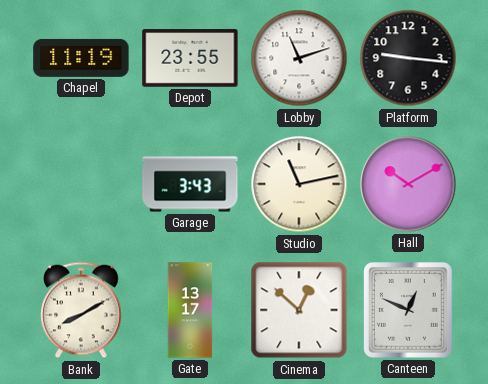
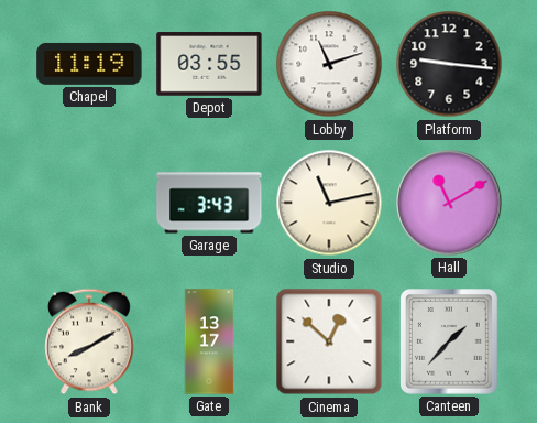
Depot: 23:55 -> 03:55
Hall: 10:10 -> 11:10
Canteen: 12:49 -> 1:37
